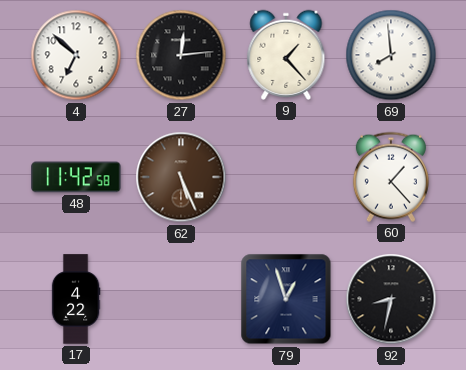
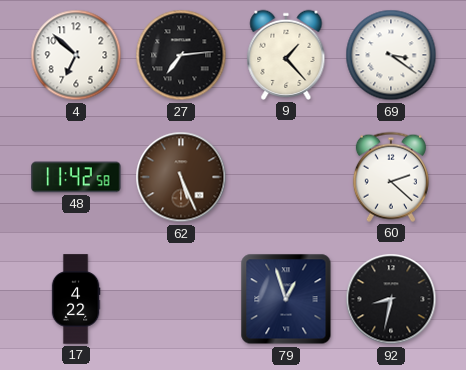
27: 12:14 -> 7:14
69: 7:59 -> 3:21
60: 1:23 -> 2:22
